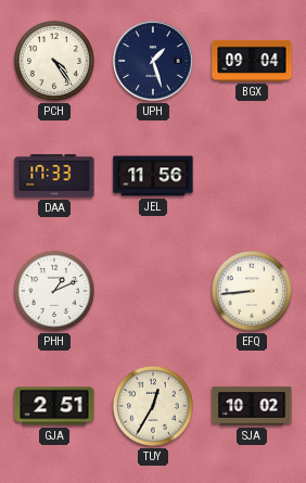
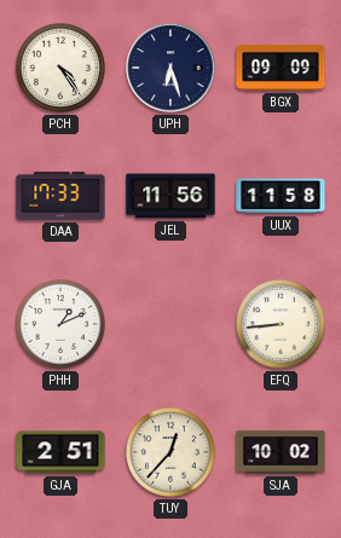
UPH: 1:27 -> 6:27
BGX: 09:04 -> 09:09
UUX: none -> 11:58
TUY: 12:35 -> 12:37
